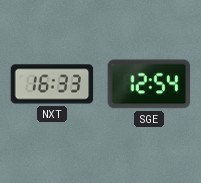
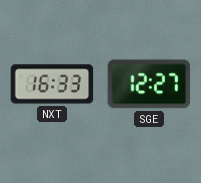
SGE: 12:54 -> 12:27
